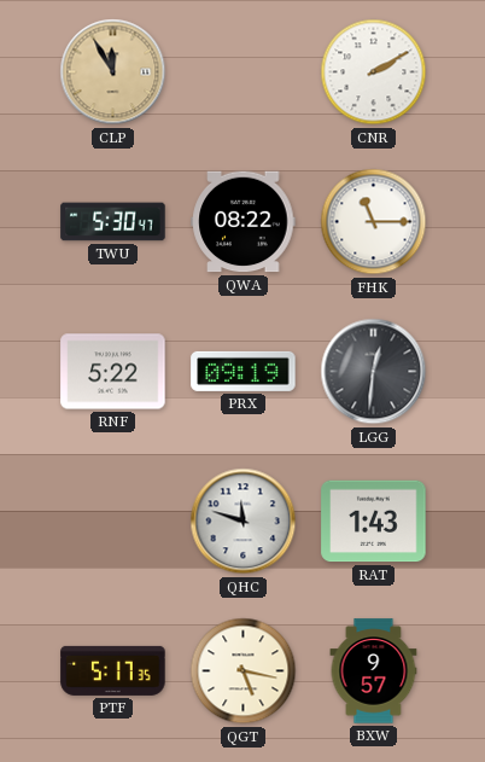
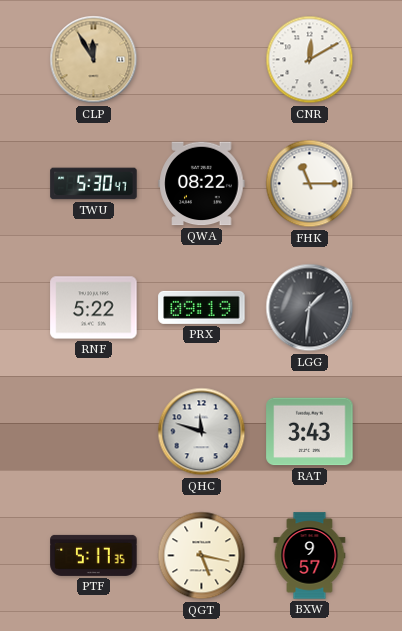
CNR: 2:10 -> 12:10
LGG: 12:31 -> 1:31
RAT: 1:43 -> 3:43
